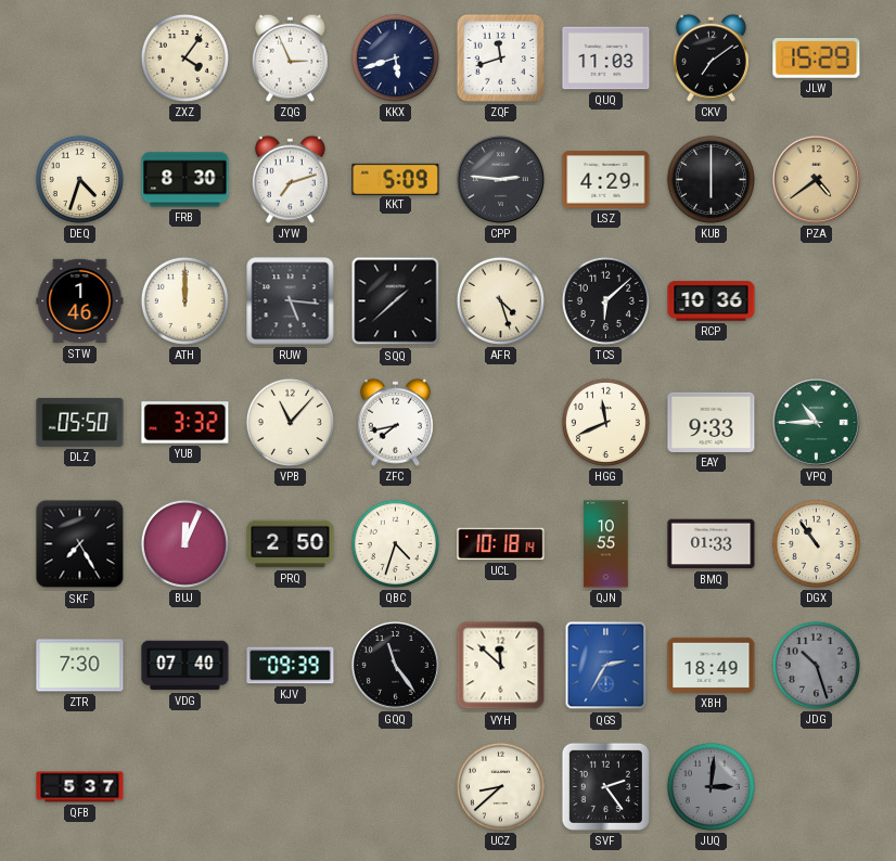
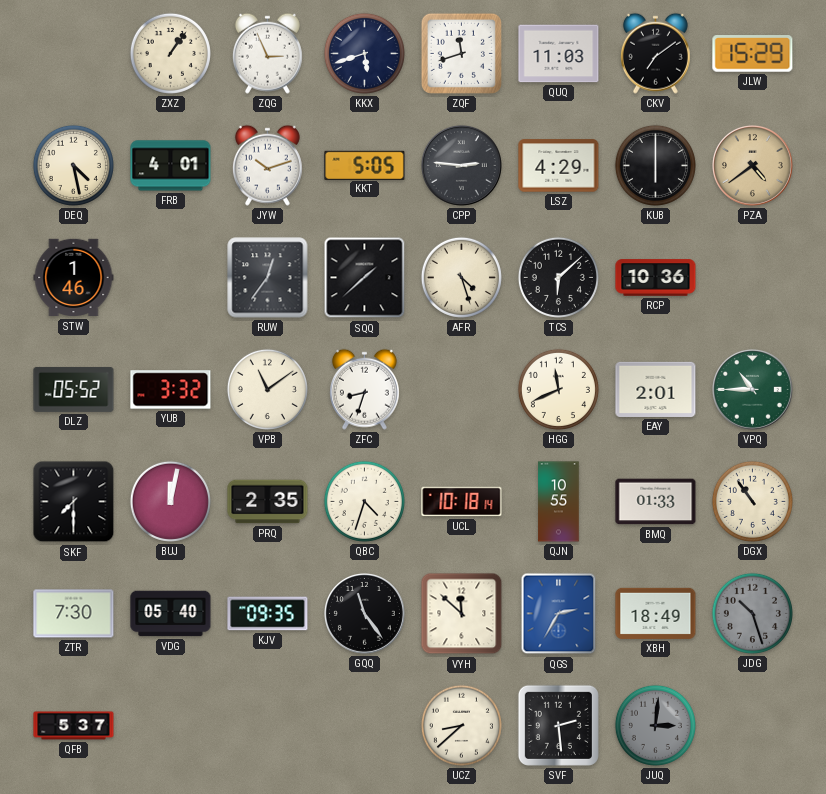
ZXZ: 4:06 -> 1:06
DEQ: 4:33 -> 4:28
FRB: 8:30 -> 4:01
JYW: 7:12 -> 10:12
KKT: 5:09 -> 5:05
ATH: 12:00 -> none
RUW: 5:16 -> 12:36
DLZ: 05:50 -> 05:52
VPB: 11:07 -> 11:09
ZFC: 7:43 -> 8:33
EAY: 9:33 -> 2:01
SKF: 7:25 -> 7:30
BUJ: 12:04 -> 12:02
PRQ: 2:50 -> 2:35
VDG: 07:40 -> 05:40
KJV: 09:39 -> 09:35
SVF: 2:24 -> 2:29
